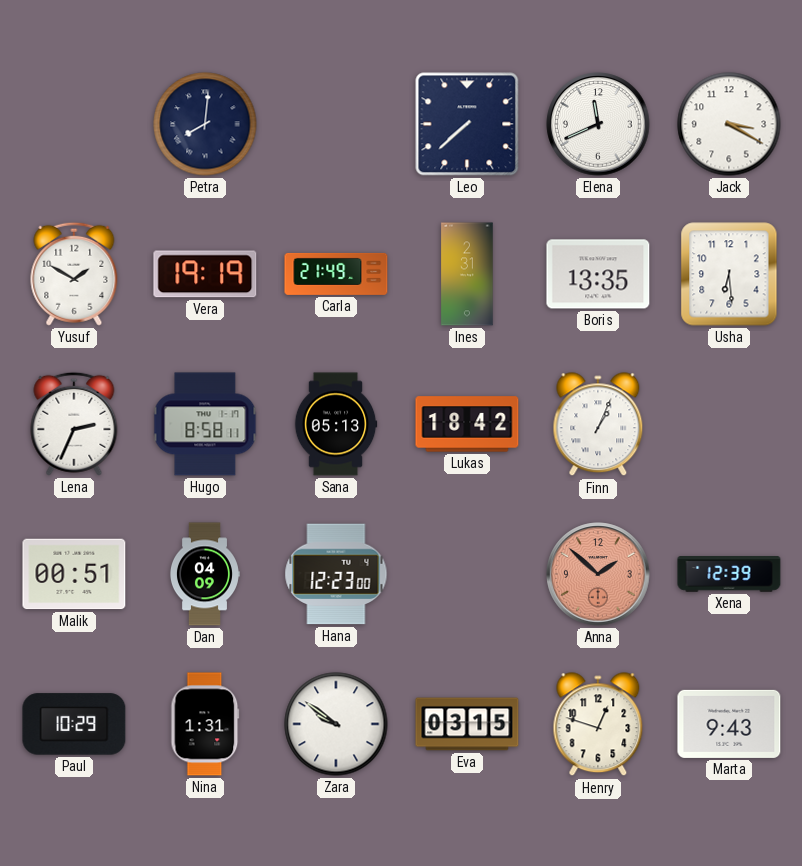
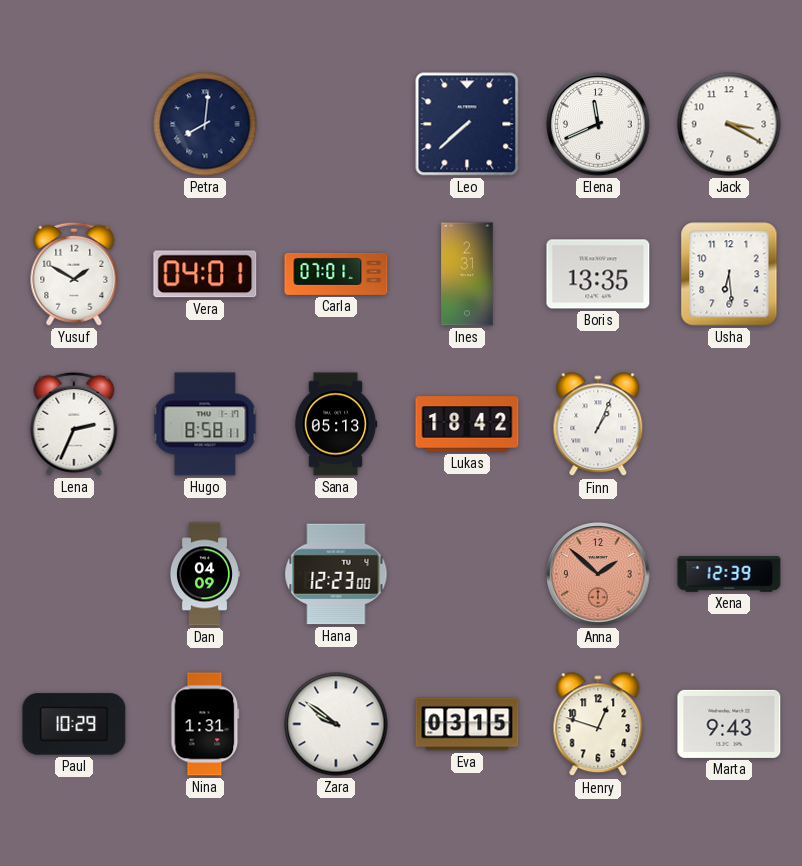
Vera: 19:19 -> 04:01
Carla: 21:49 -> 07:01
Malik: 00:51 -> none
